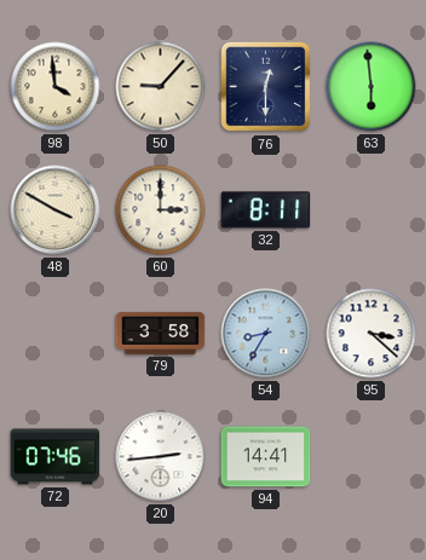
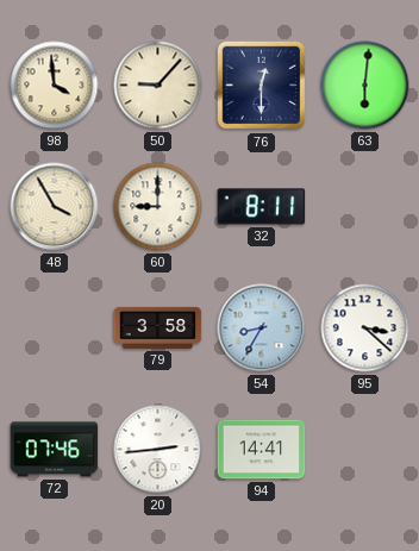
63: 5:59 -> 6:01
48: 3:50 -> 3:55
60: 3:00 -> 9:00
